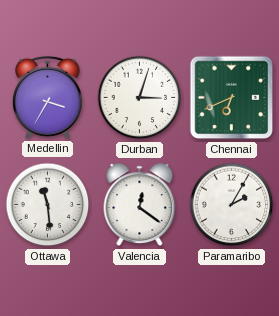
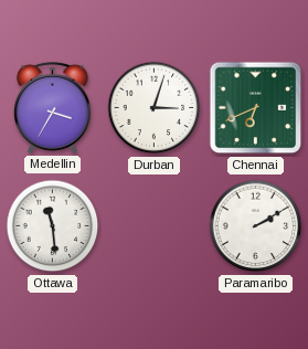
Valencia: 12:21 -> none
Paramaribo: 2:05 -> 2:10
